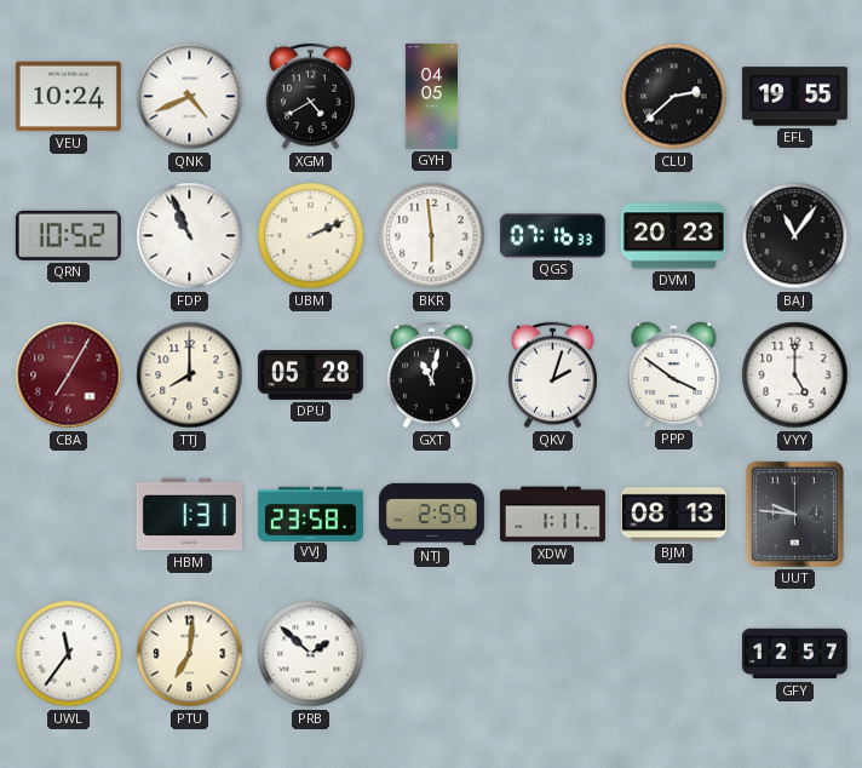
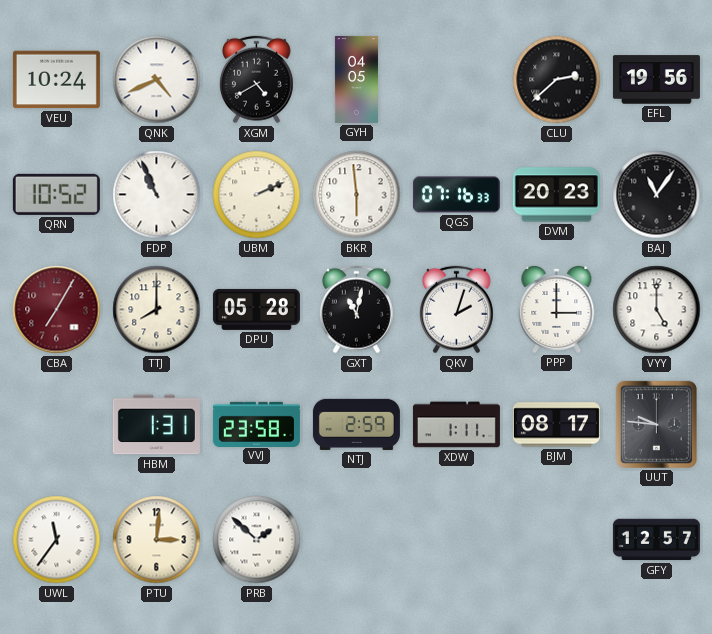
EFL: 19:55 -> 19:56
PPP: 3:51 -> 3:00
BJM: 08:13 -> 08:17
PTU: 7:01 -> 3:01
